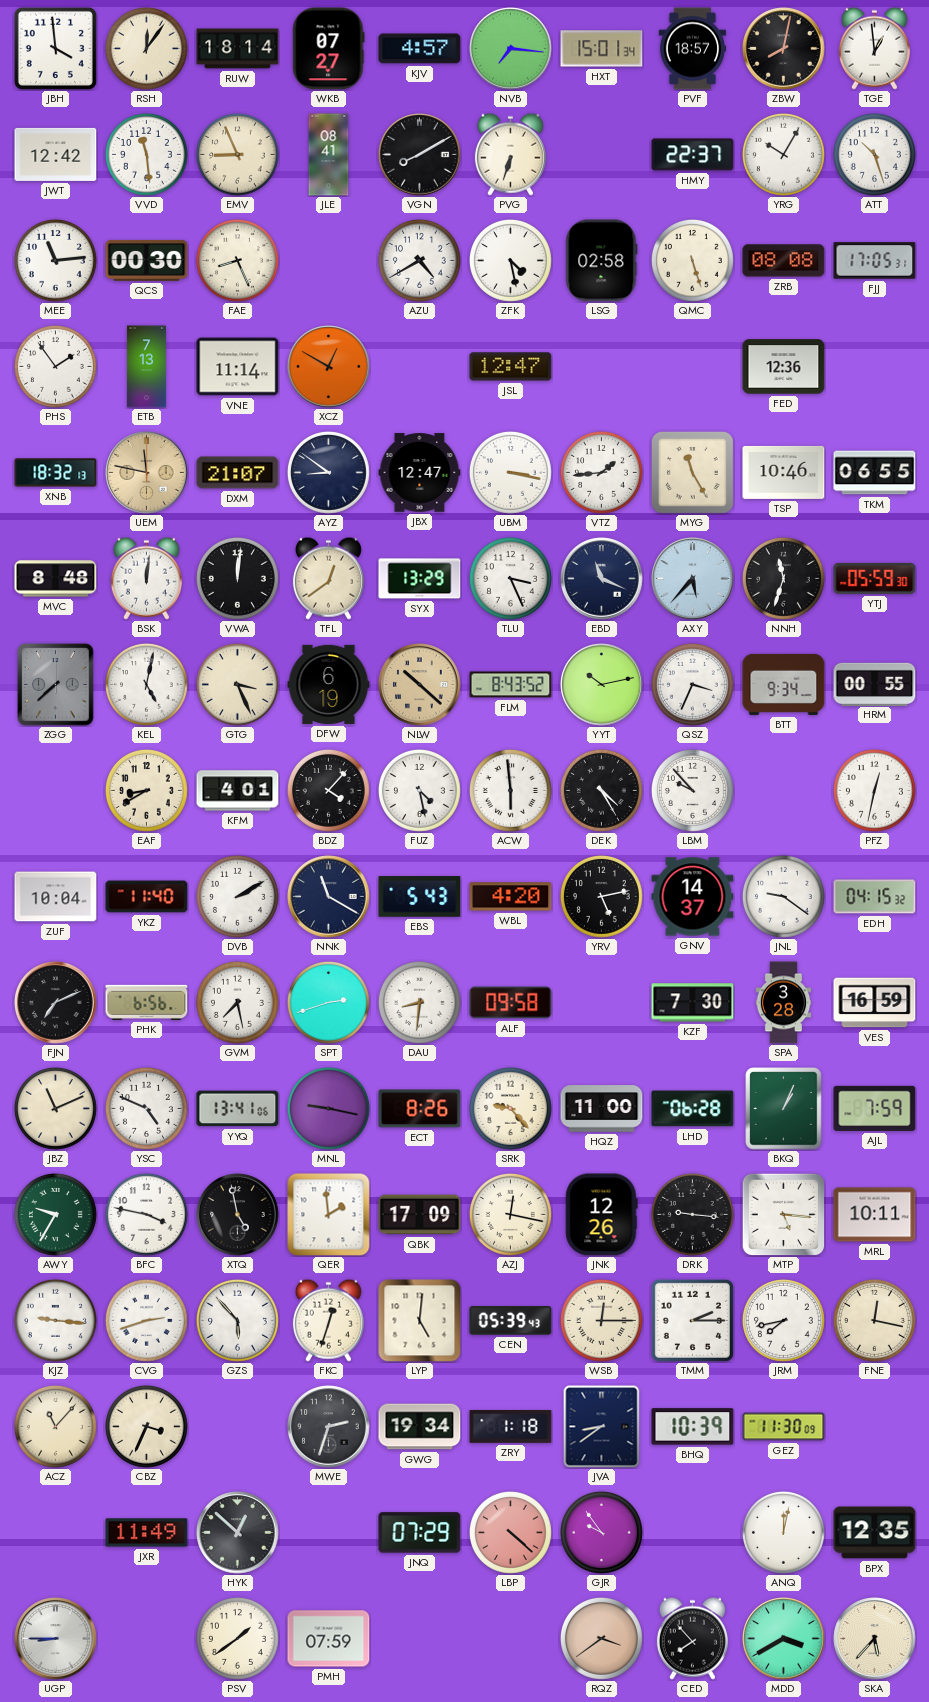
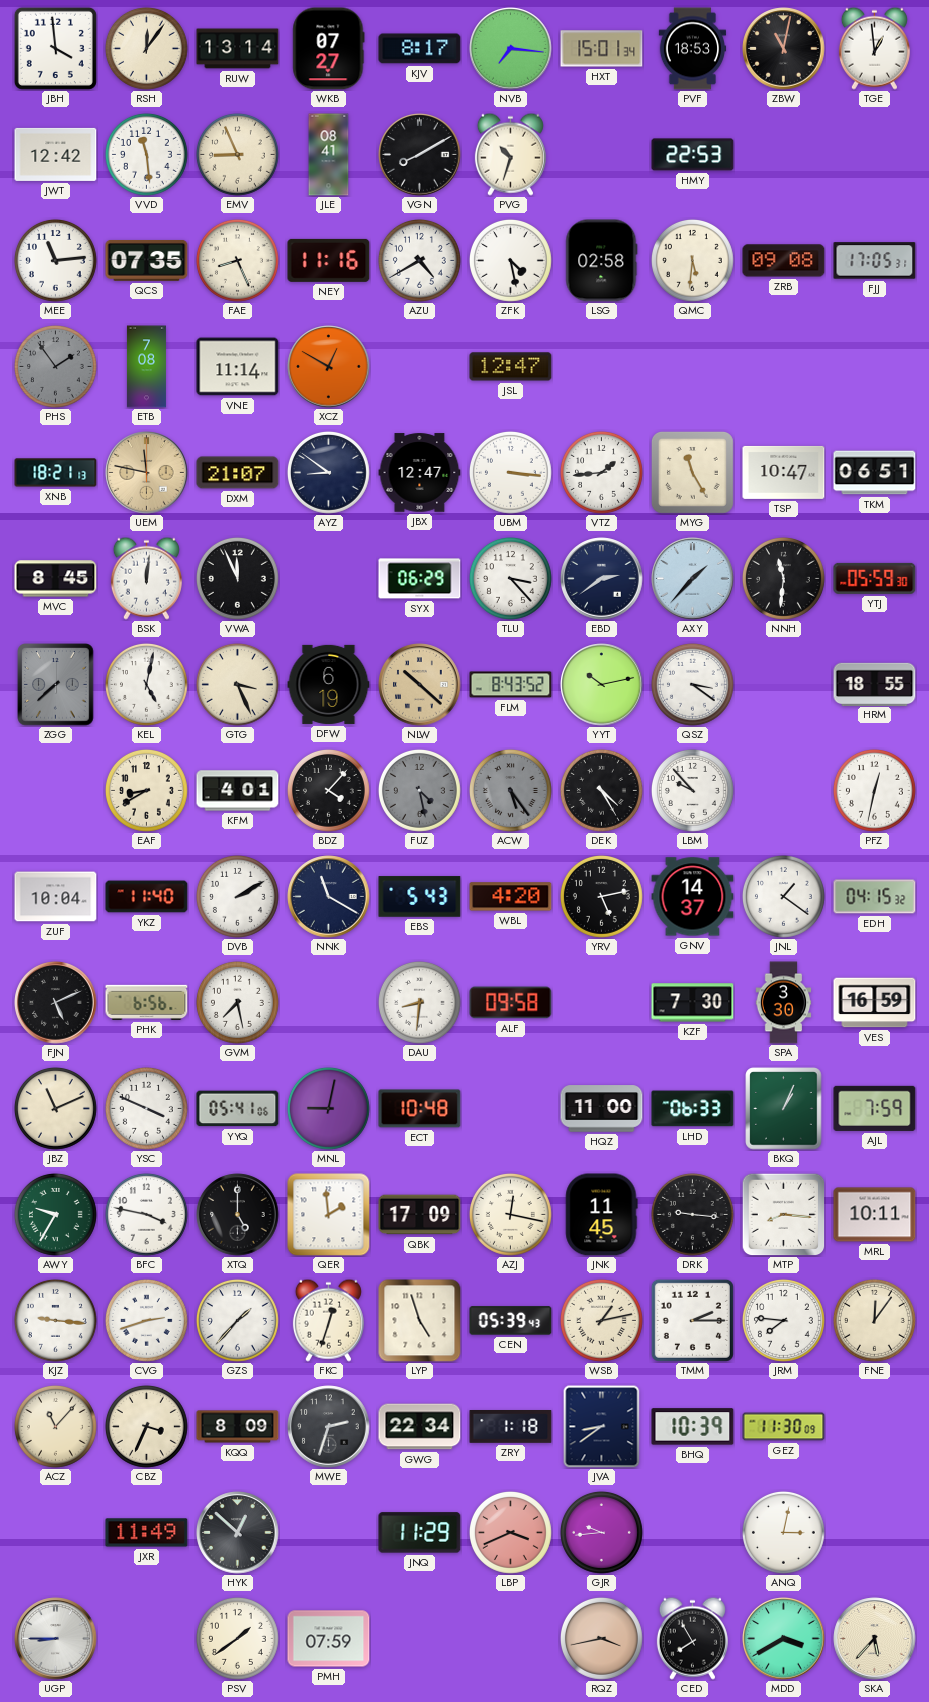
RUW: 18:14 -> 13:14
KJV: 4:57 -> 8:17
PVF: 18:57 -> 18:53
ZBW: 8:02 -> 11:02
PVG: 6:33 -> 10:33
HMY: 22:37 -> 22:53
YRG: 10:05 -> none
ATT: 10:27 -> none
QCS: 00:30 -> 07:35
NEY: none -> 11:16
QMC: 5:27 -> 5:31
ZRB: 08:08 -> 09:08
PHS dial: white -> grey
ETB: 7:13 -> 7:08
FED: 12:36 -> none
XNB: 18:32 -> 18:21
UBM: 3:17 -> 3:16
TSP: 10:46 -> 10:47
TKM: 06:55 -> 06:51
MVC: 8:48 -> 8:45
VWA: 12:01 -> 11:56
TFL: 12:39 -> none
SYX: 13:29 -> 06:29
TLU: 3:26 -> 3:23
EBD: 11:19 -> 2:39
AXY: 5:37 -> 1:37
NNH: 11:33 -> 11:31
QSZ: 3:34 -> 3:21
BTT: 9:34 -> none
HRM: 00:55 -> 18:55
FUZ dial: white -> grey
ACW: 5:59 -> 5:24
ACW dial: white -> grey
JNL: 9:21 -> 1:21
FJN: 7:11 -> 5:11
SPT: 2:42 -> none
SPA: 3:28 -> 3:30
YSC: 4:49 -> 3:49
YYQ: 13:41 -> 05:41
MNL: 9:17 -> 9:02
ECT: 8:26 -> 10:48
SRK: 9:23 -> none
LHD: 06:28 -> 06:33
XTQ: 4:58 -> 5:00
JNK: 12:26 -> 11:45
MTP: 5:16 -> 8:16
GZS: 5:53 -> 1:37
LYP: 5:01 -> 4:57
WSB: 12:15 -> 1:13
JRM: 7:43 -> 7:46
FNE: 12:17 -> 12:06
KQQ: none -> 8:09
GWG: 19:34 -> 22:34
JNQ: 07:29 -> 11:29
LBP: 4:22 -> 3:41
GJR: 9:54 -> 9:44
ANQ: 12:02 -> 3:02
BPX: 12:35 -> none
RQZ: 3:39 -> 3:43
CED: 7:53 -> 7:55
